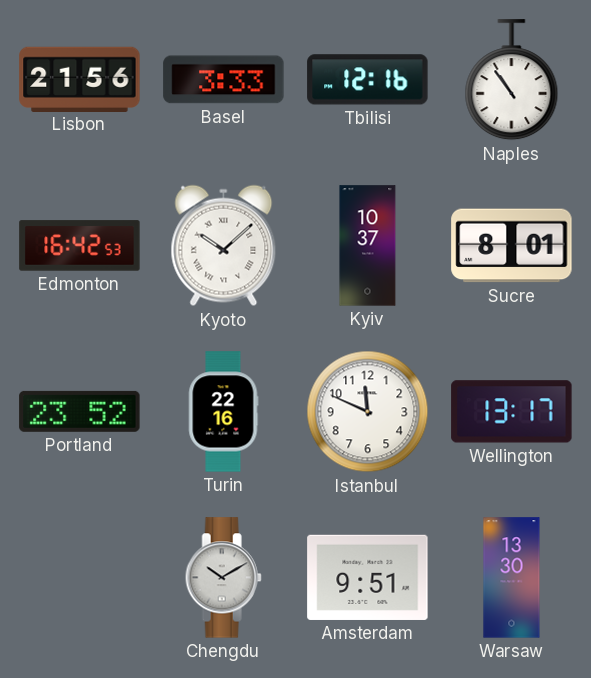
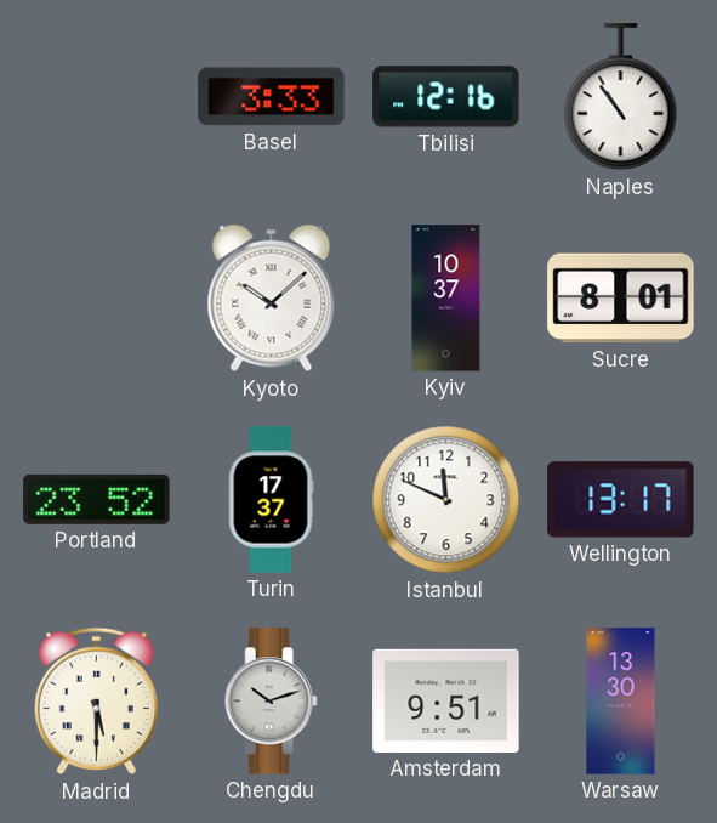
Lisbon: 21:56 -> none
Edmonton: 16:42 -> none
Turin: 22:16 -> 17:37
Madrid: none -> 5:30
Chengdu: 10:10 -> 10:12
